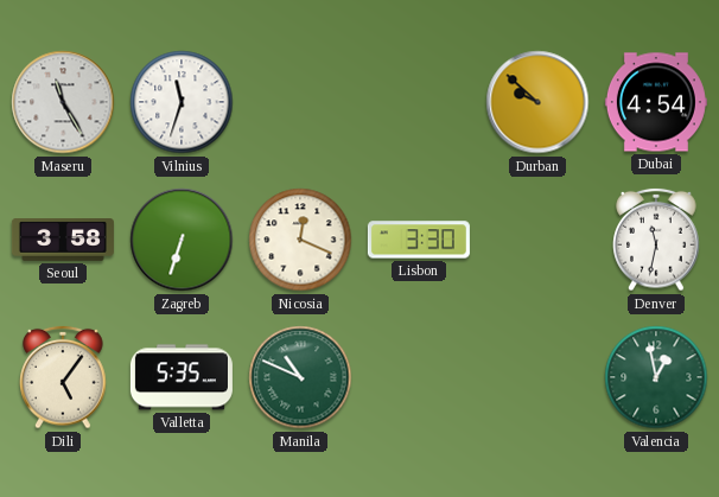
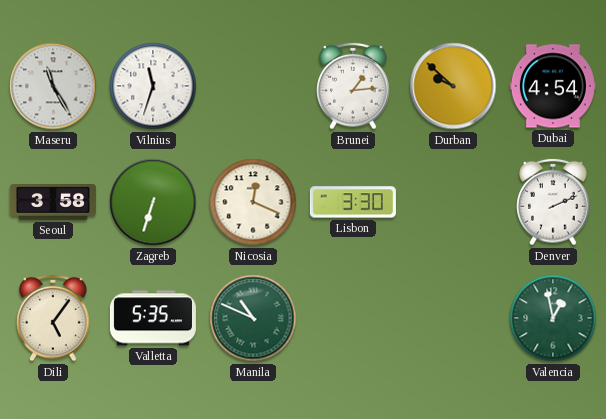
Brunei: none -> 1:14
Denver: 11:32 -> 2:11
